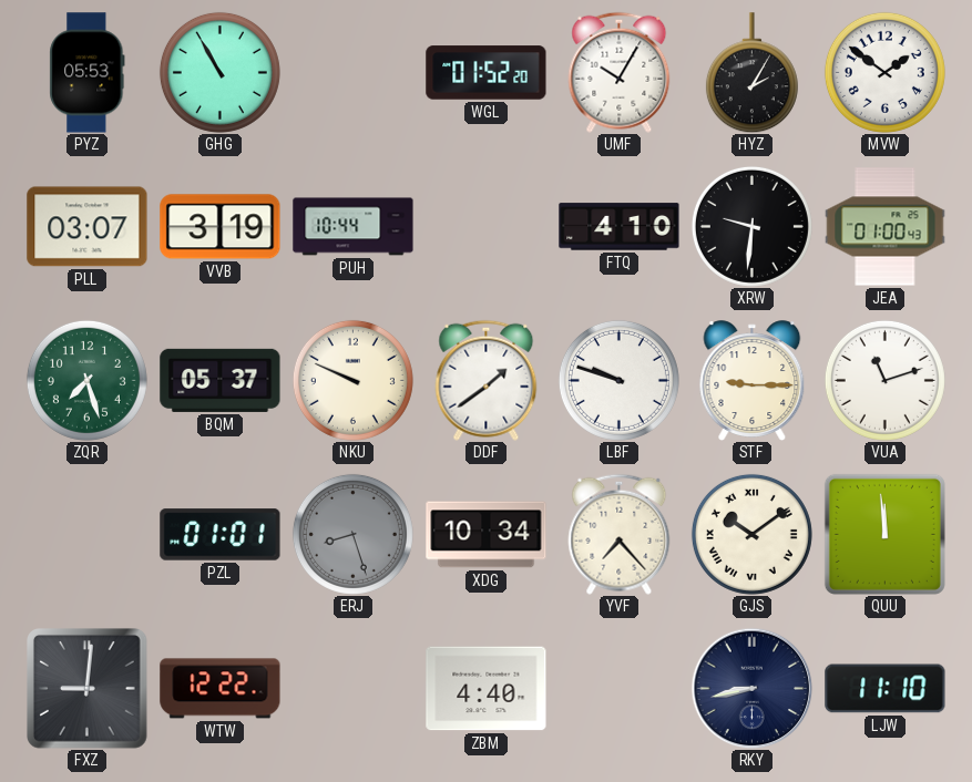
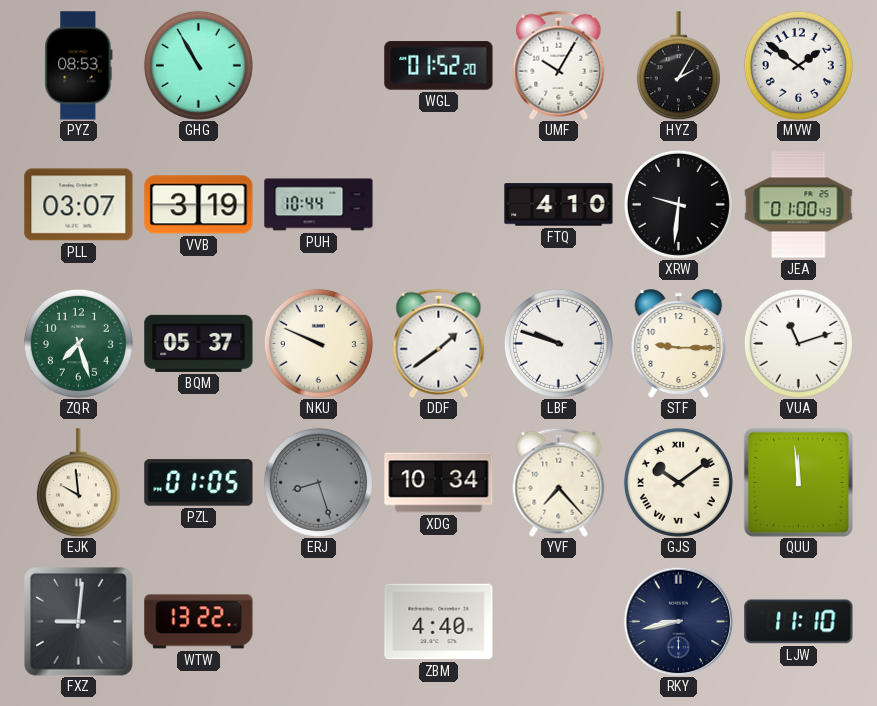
PYZ: 05:53 -> 08:53
EJK: none -> 9:59
PZL: 01:01 -> 01:05
WTW: 12:22 -> 13:22
